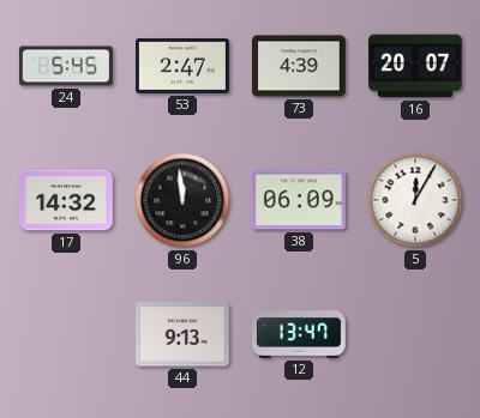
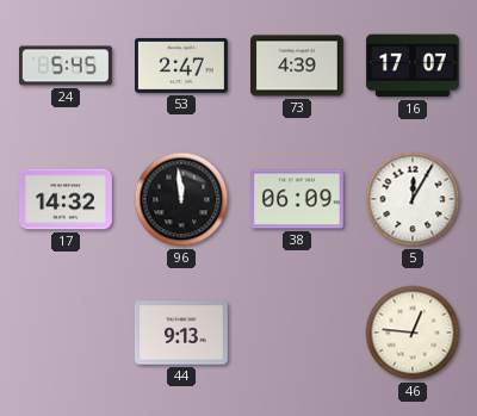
16: 20:07 -> 17:07
12: 13:47 -> none
46: none -> 12:46
